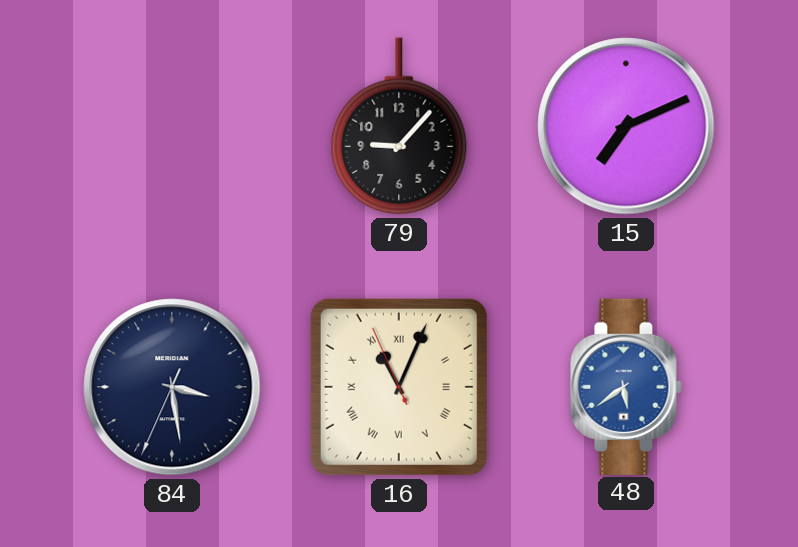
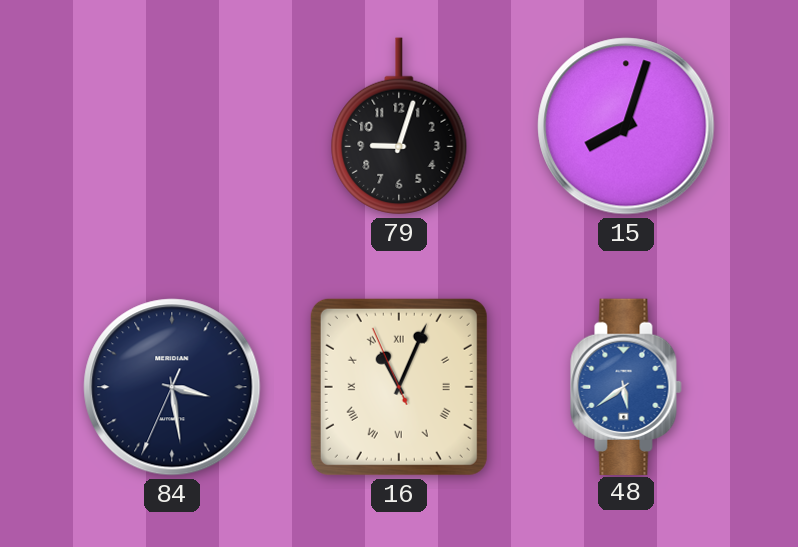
79: 9:07 -> 9:03
15: 7:11 -> 8:03
